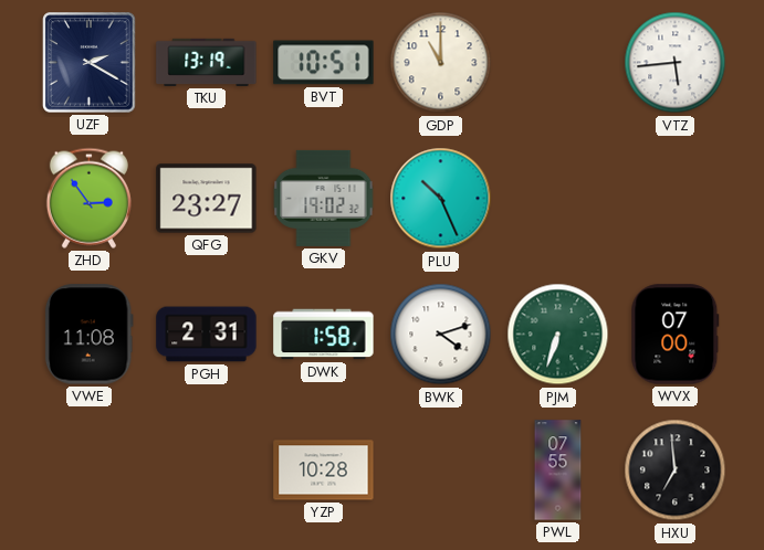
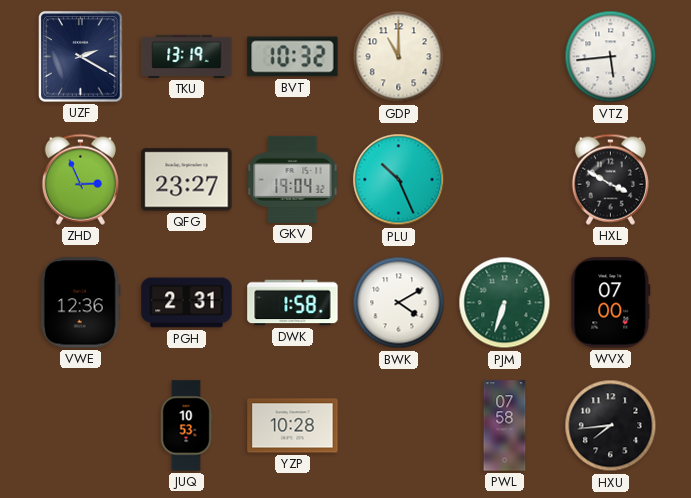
BVT: 10:51 -> 10:32
ZHD: 2:54 -> 2:56
GKV: 19:02 -> 19:04
HXL: none -> 3:50
VWE: 11:08 -> 12:36
BWK: 4:12 -> 4:10
JUQ: none -> 10:53
PWL: 07:55 -> 07:58
HXU: 6:59 -> 7:44
